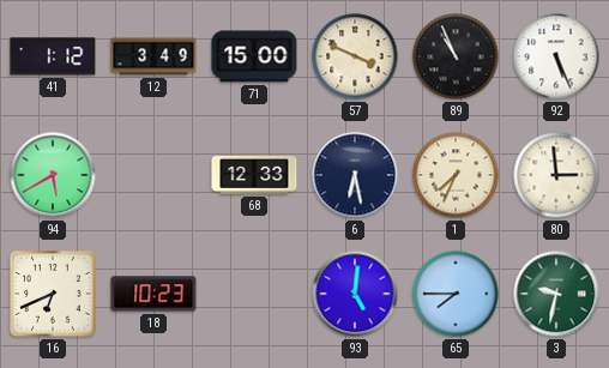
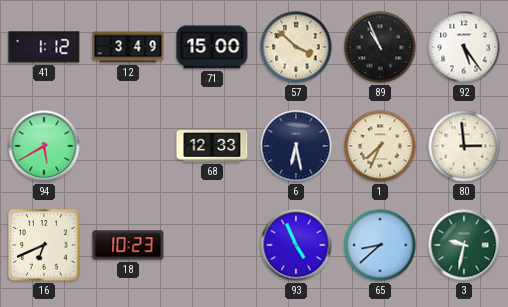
57: 3:49 -> 3:52
92: 5:26 -> 5:24
93: 5:01 -> 4:56
65: 7:45 -> 8:38
